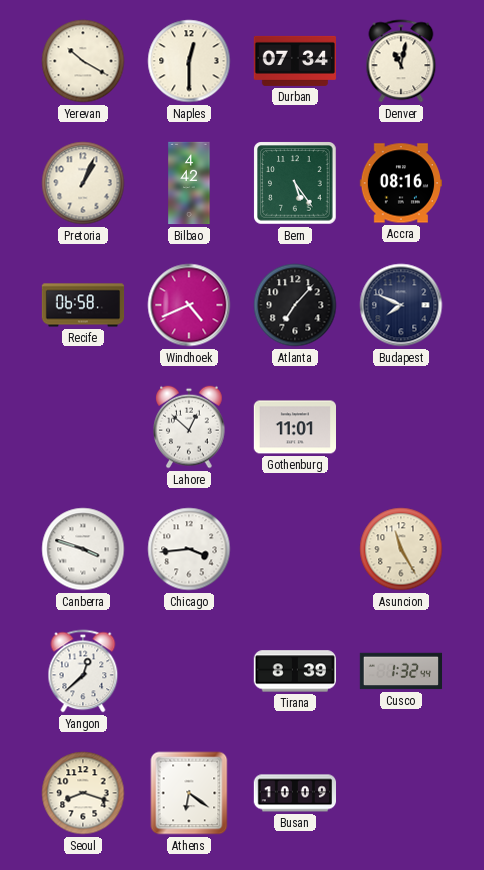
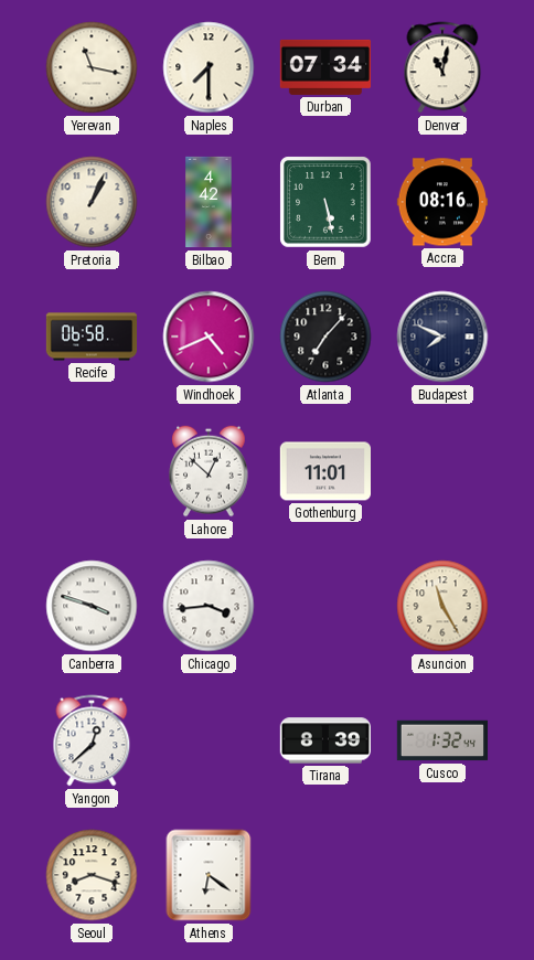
Yerevan: 10:20 -> 11:17
Naples: 12:30 -> 7:30
Bern: 5:24 -> 5:28
Busan: 10:09 -> none
